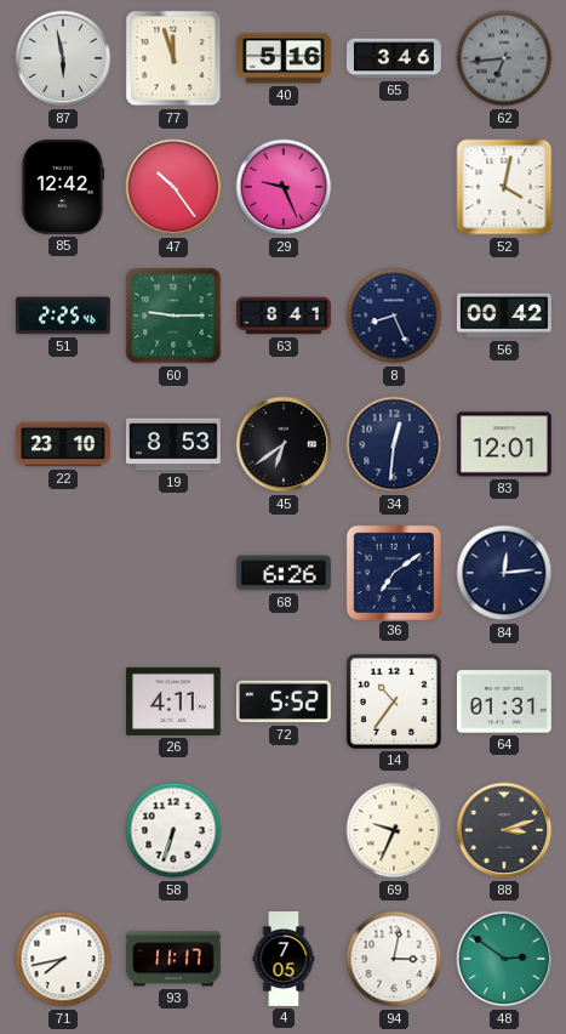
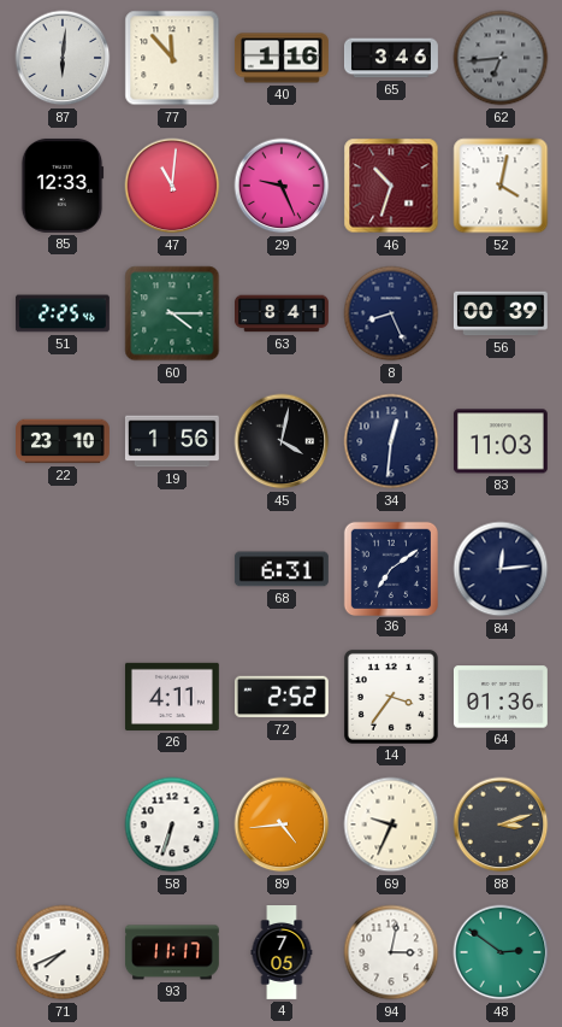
87: 5:58 -> 6:01
77: 11:57 -> 11:53
40: 5:16 -> 1:16
85: 12:42 -> 12:33
47: 10:24 -> 11:01
46: none -> 10:33
60: 9:15 -> 4:15
56: 00:42 -> 00:39
19: 8:53 -> 1:56
45: 6:39 -> 4:02
83: 12:01 -> 11:03
68: 6:26 -> 6:31
72: 5:52 -> 2:52
14: 10:36 -> 3:36
64: 01:31 -> 01:36
89: none -> 4:44
71: 7:43 -> 7:41
